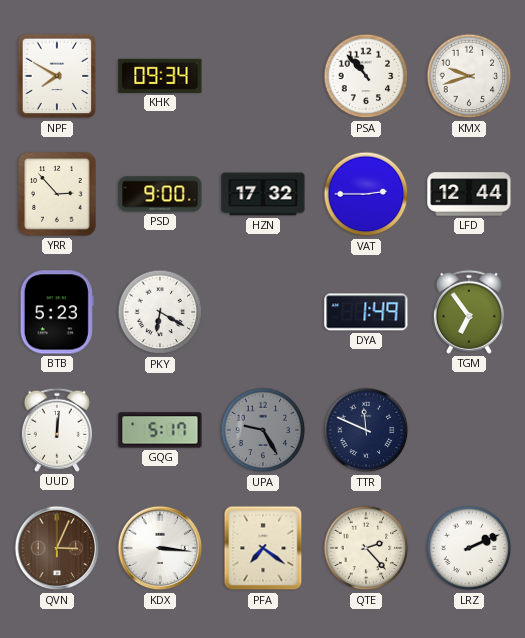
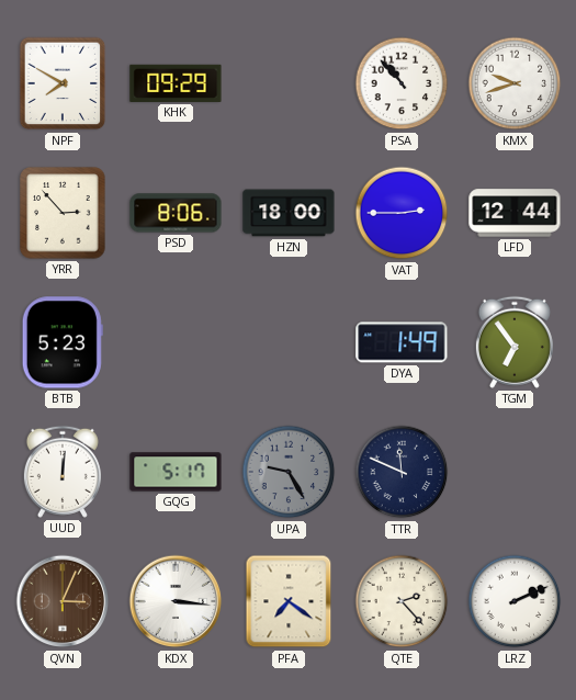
KHK: 09:34 -> 09:29
PSD: 9:00 -> 8:06
HZN: 17:32 -> 18:00
PKY: 6:20 -> none
